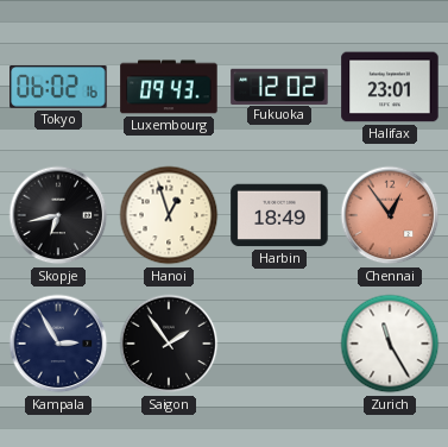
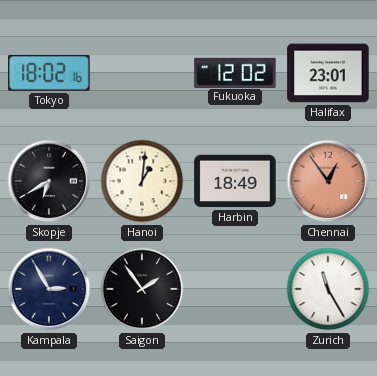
Tokyo: 06:02 -> 18:02
Luxembourg: 09:43 -> none
Skopje: 6:43 -> 6:40
Hanoi: 12:57 -> 1:01
